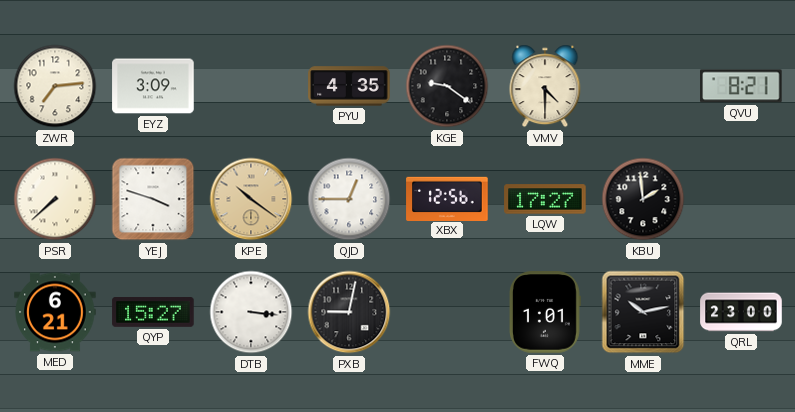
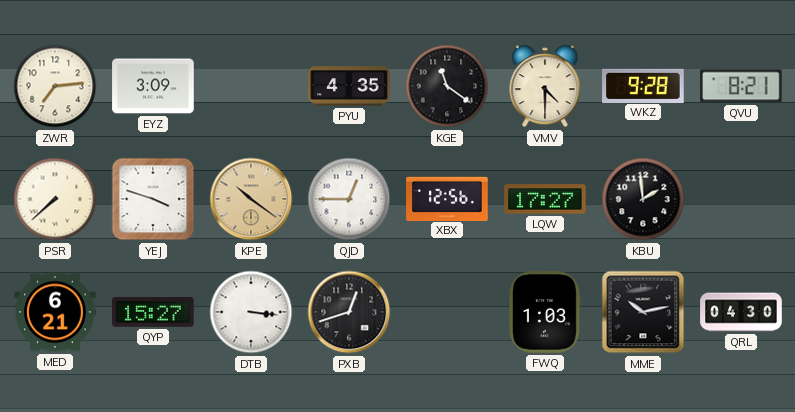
KGE: 9:21 -> 11:21
WKZ: none -> 9:28
PXB: 9:02 -> 12:42
FWQ: 1:01 -> 1:03
QRL: 23:00 -> 04:30
